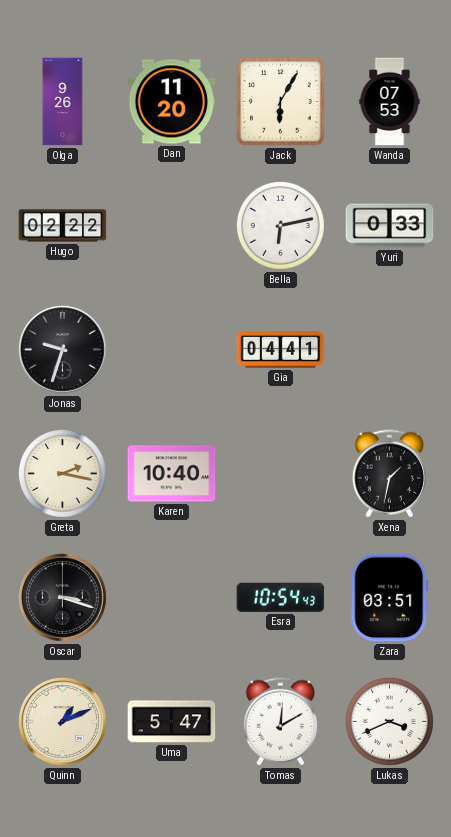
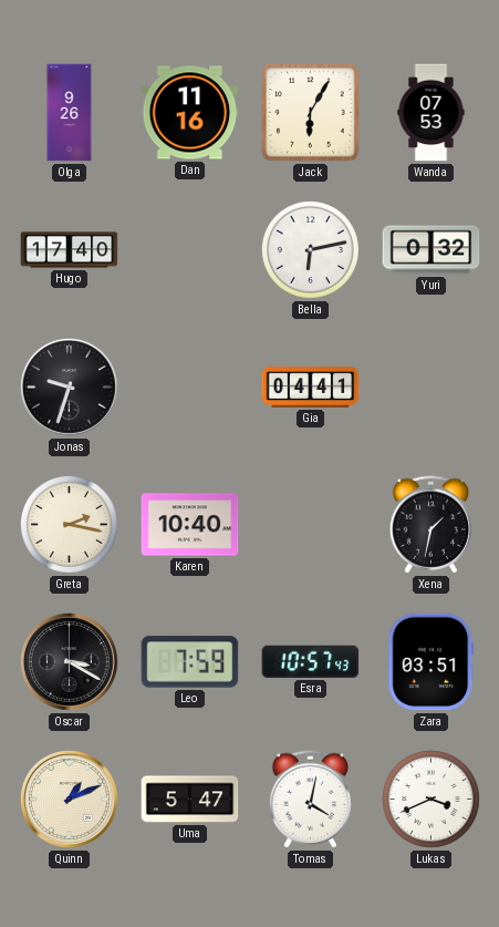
Dan: 11:20 -> 11:16
Hugo: 02:22 -> 17:40
Yuri: 0:33 -> 0:32
Oscar: 3:18 -> 3:20
Leo: none -> 7:59
Esra: 10:54 -> 10:57
Tomas: 12:10 -> 4:02
